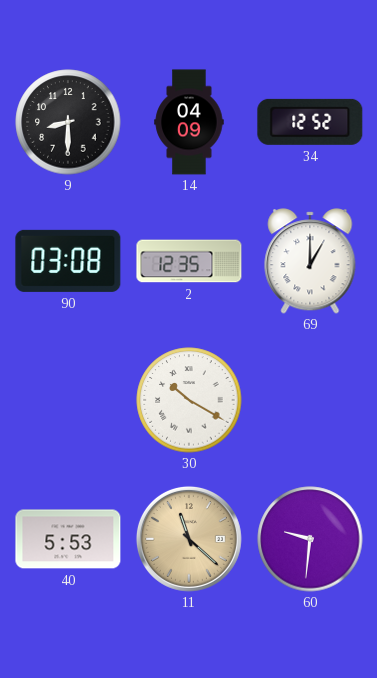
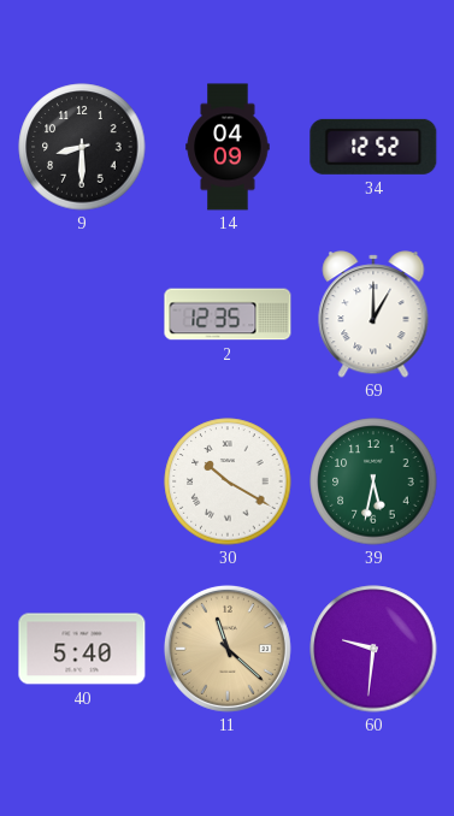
90: 03:08 -> none
39: none -> 5:32
40: 5:53 -> 5:40
